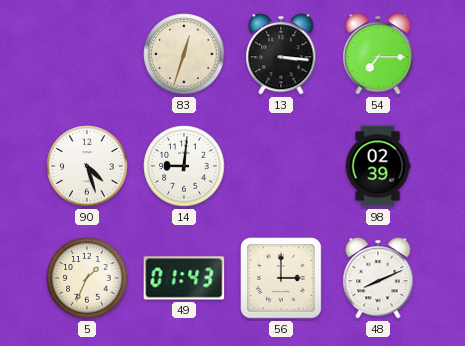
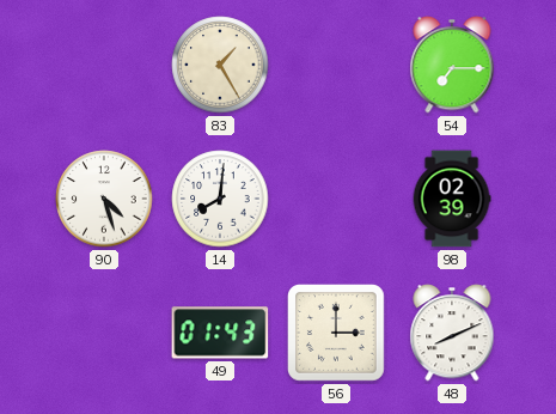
83: 12:33 -> 1:25
13: 3:16 -> none
14: 9:01 -> 8:01
5: 1:34 -> none
